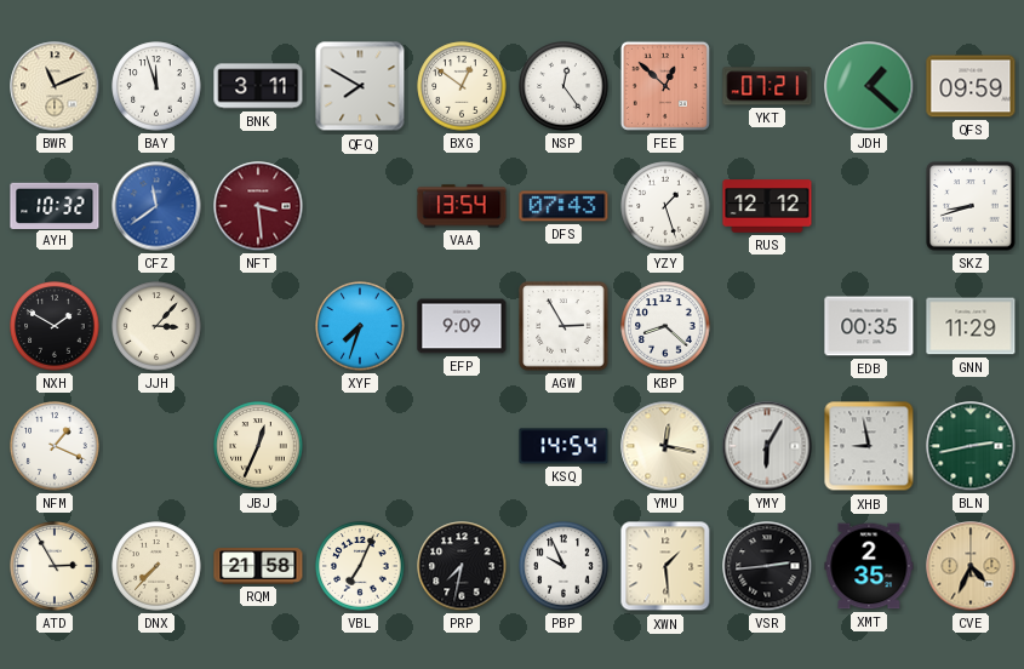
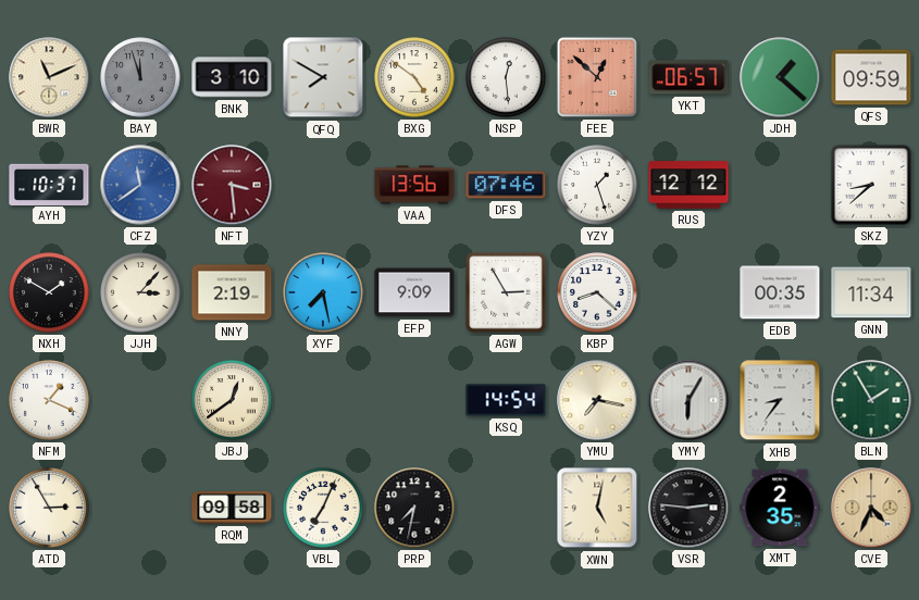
BAY dial: white -> grey
BNK: 3:11 -> 3:10
BXG: 12:51 -> 4:51
NSP: 12:24 -> 12:29
YKT: 07:21 -> 06:57
AYH: 10:32 -> 10:37
VAA: 13:54 -> 13:56
DFS: 07:43 -> 07:46
SKZ: 8:42 -> 8:38
NNY: none -> 2:19
XYF: 7:33 -> 7:28
GNN: 11:29 -> 11:34
JBJ: 12:34 -> 12:39
YMU: 12:17 -> 7:17
XHB: 8:58 -> 8:36
BLN: 2:43 -> 1:55
DNX: 7:37 -> none
RQM: 21:58 -> 09:58
PBP: 9:56 -> none
XWN: 1:29 -> 5:02
VSR: 2:44 -> 2:46
